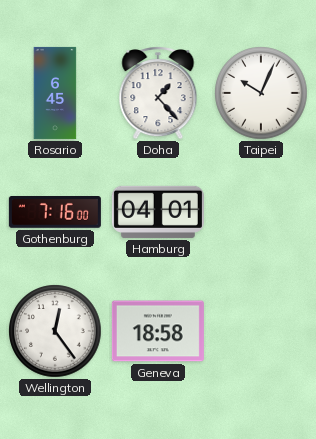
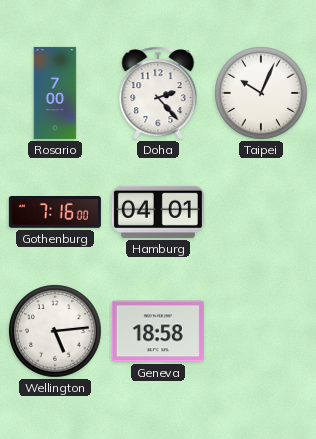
Rosario: 6:45 -> 7:00
Doha: 1:23 -> 2:23
Wellington: 12:24 -> 5:14
